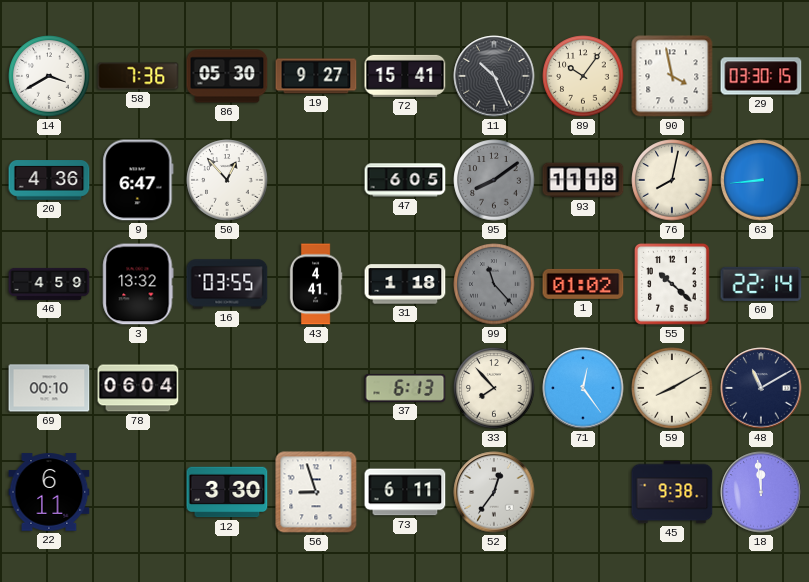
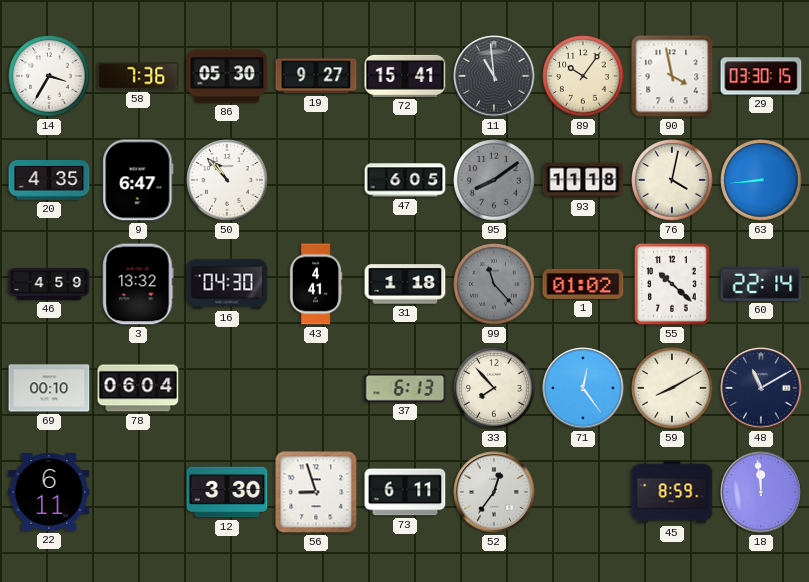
14: 3:40 -> 3:35
11: 10:26 -> 10:59
20: 4:36 -> 4:35
50: 12:53 -> 10:53
76: 8:02 -> 4:02
16: 03:55 -> 04:30
45: 9:38 -> 8:59
